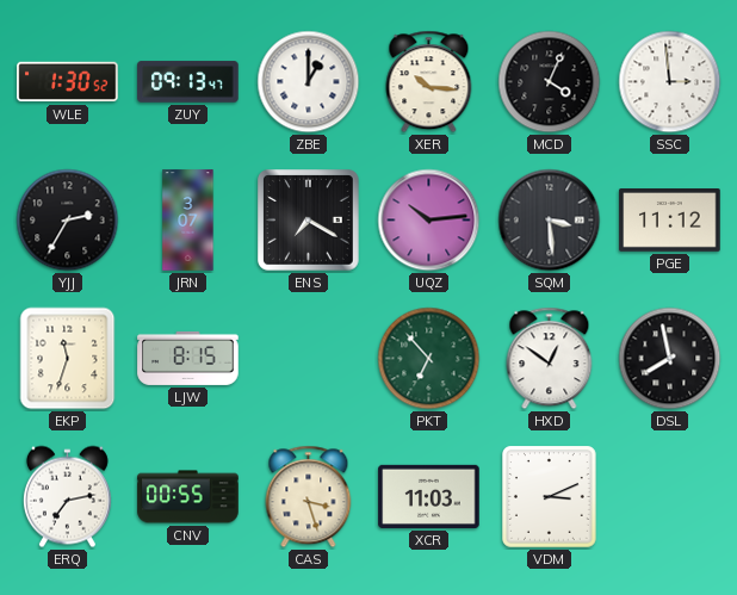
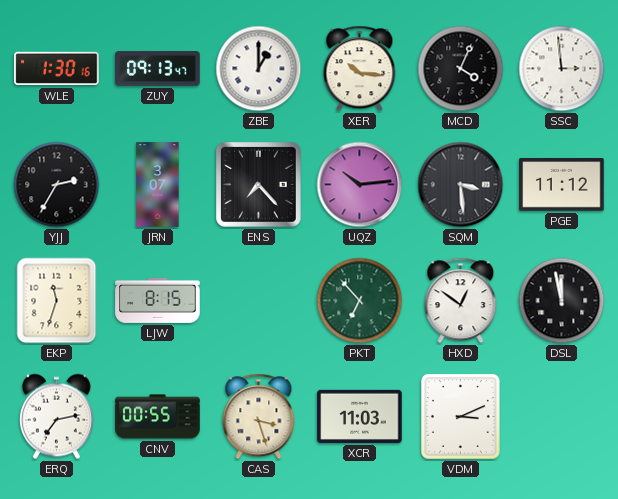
WLE: 1:30:52 -> 1:30:16
ENS: 7:20 -> 7:23
DSL: 7:58 -> 11:58
